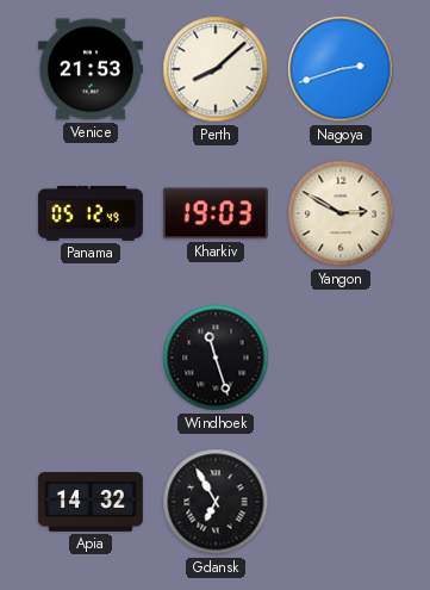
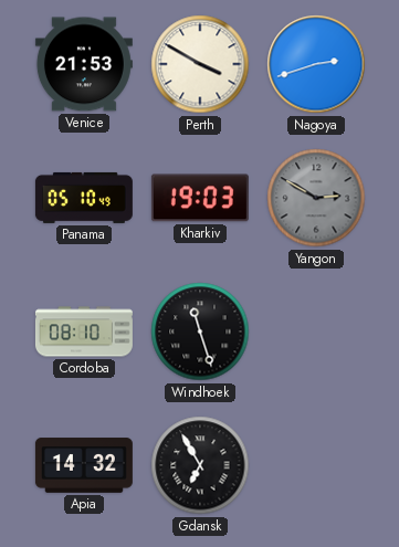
Perth: 8:08 -> 3:50
Panama: 05:12 -> 05:10
Yangon dial: cream -> grey
Cordoba: none -> 08:10
